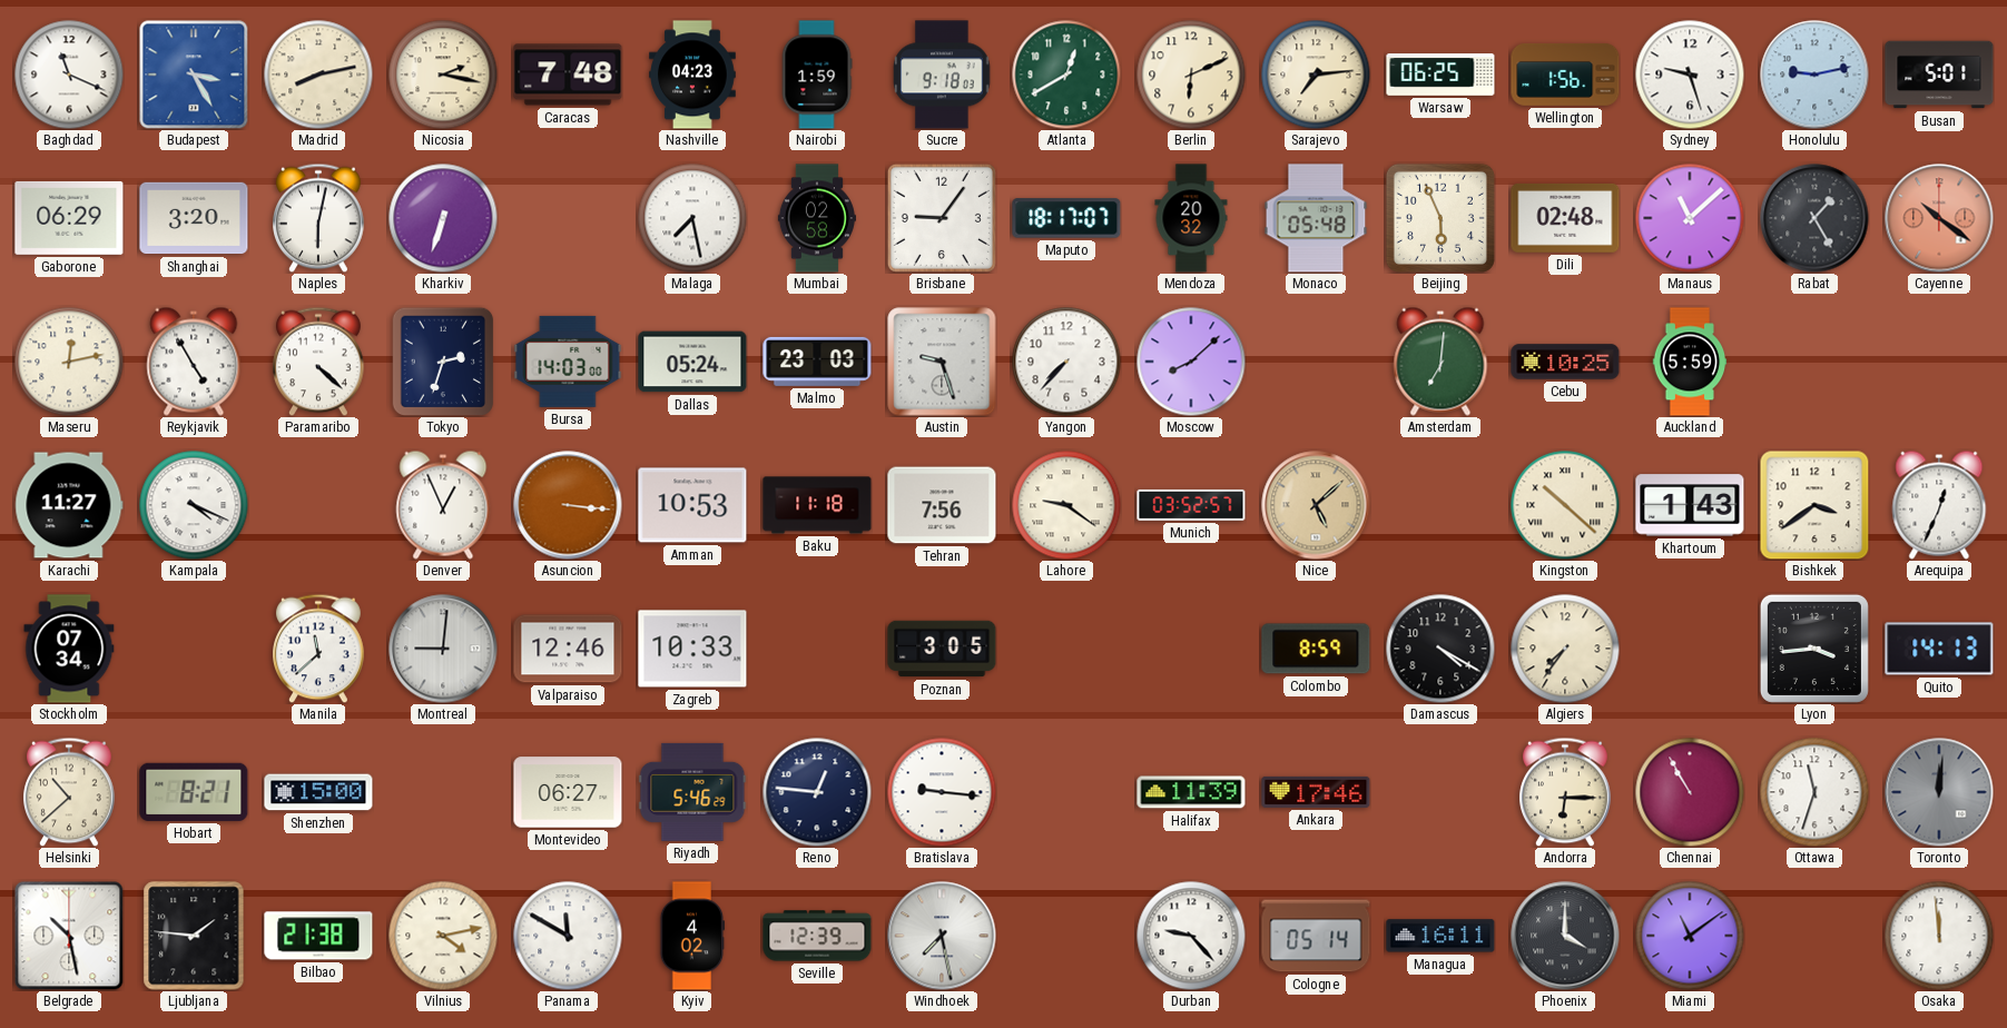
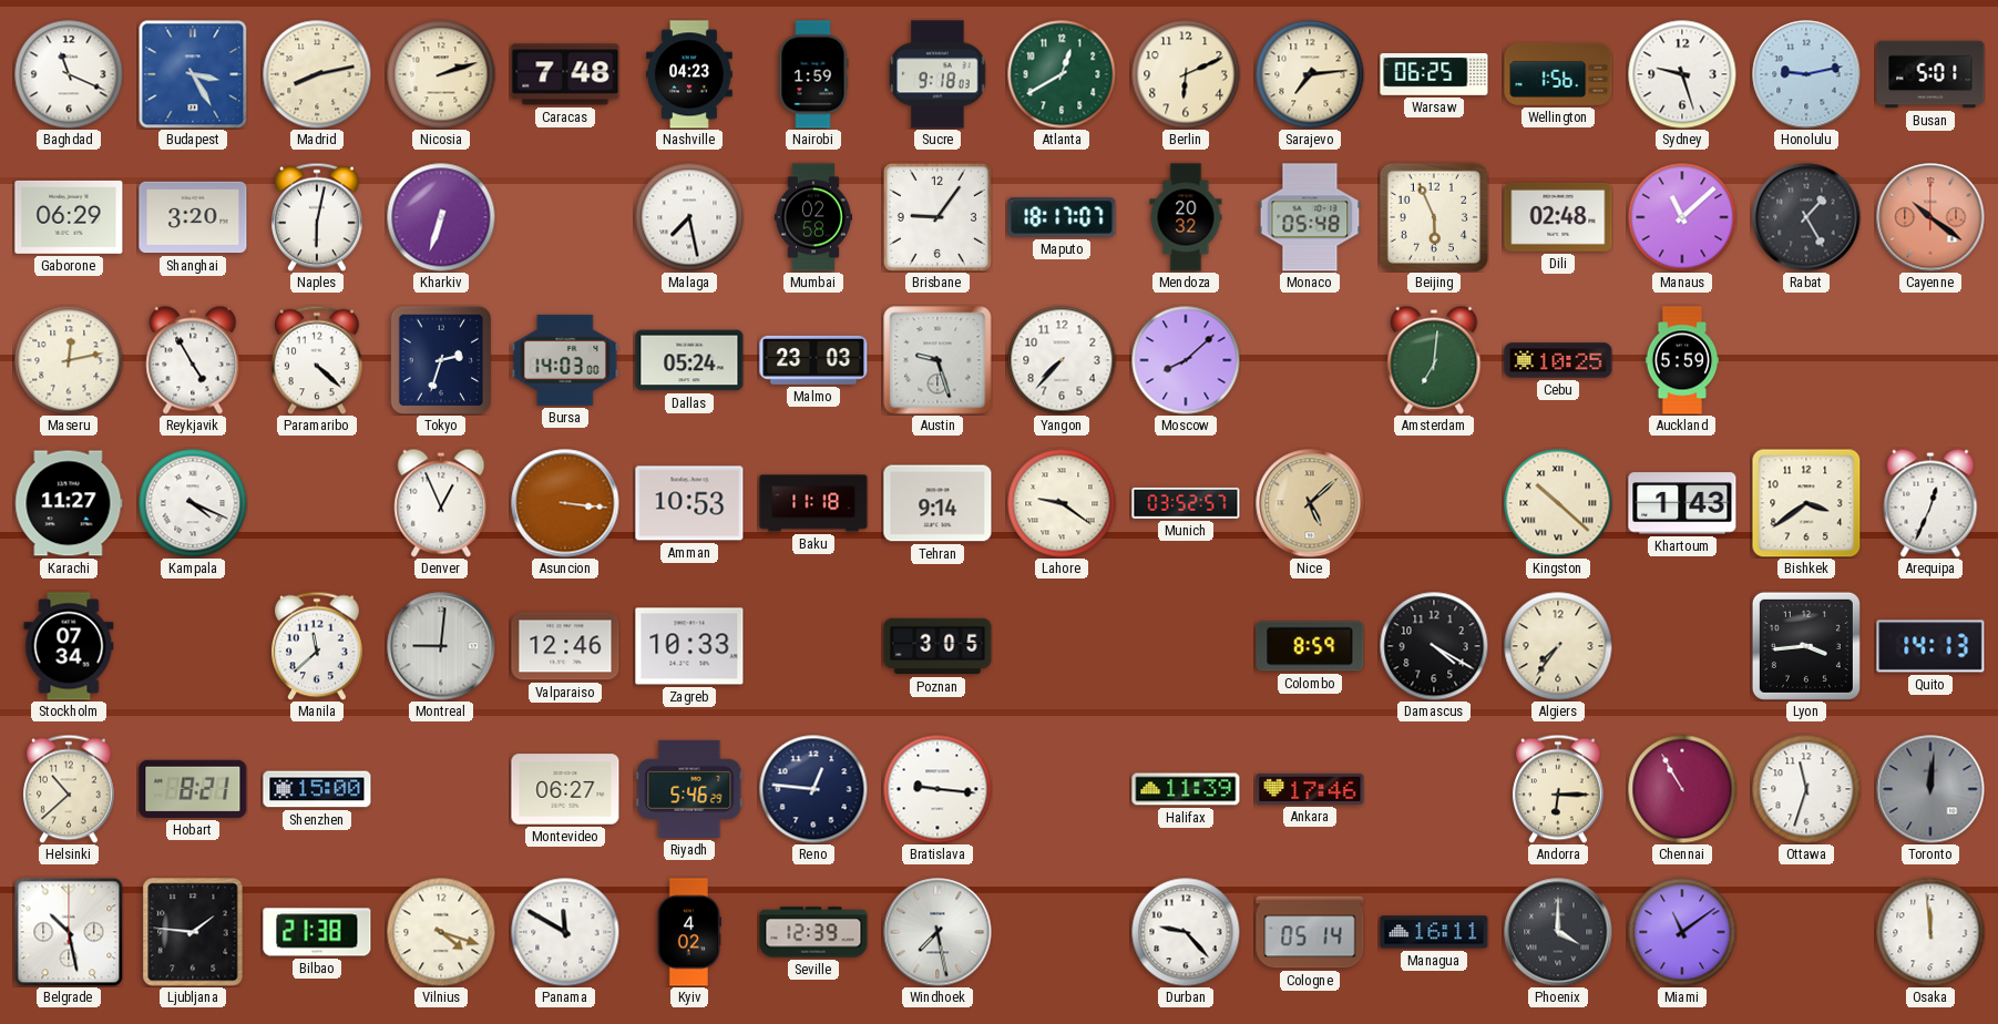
Nicosia: 2:17 -> 2:12
Tehran: 7:56 -> 9:14
Vilnius: 4:13 -> 4:18
